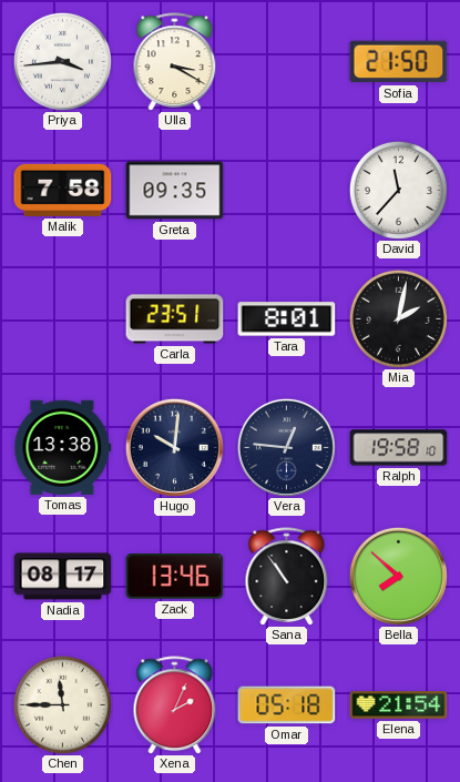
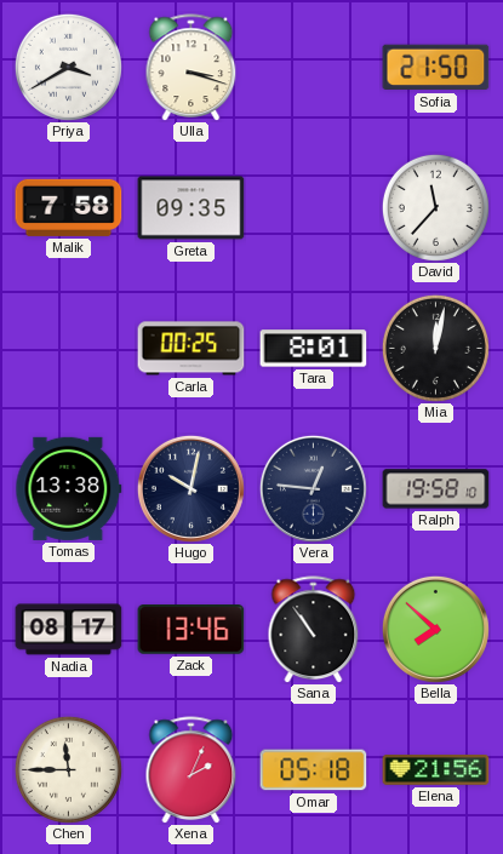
Priya: 3:44 -> 3:40
Ulla: 3:20 -> 3:18
Carla: 23:51 -> 00:25
Mia: 2:02 -> 12:02
Hugo: 10:01 -> 10:02
Elena: 21:54 -> 21:56
